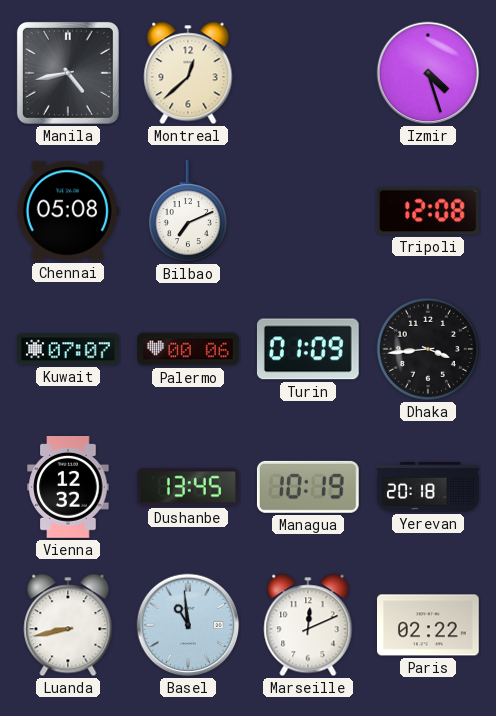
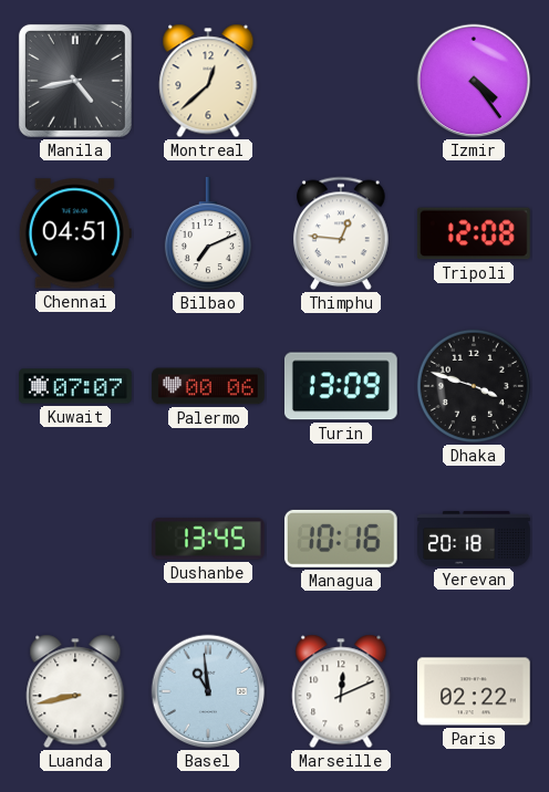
Izmir: 4:27 -> 4:24
Chennai: 05:08 -> 04:51
Thimphu: none -> 12:46
Turin: 01:09 -> 13:09
Dhaka: 3:44 -> 3:48
Vienna: 12:32 -> none
Managua: 10:19 -> 10:16
